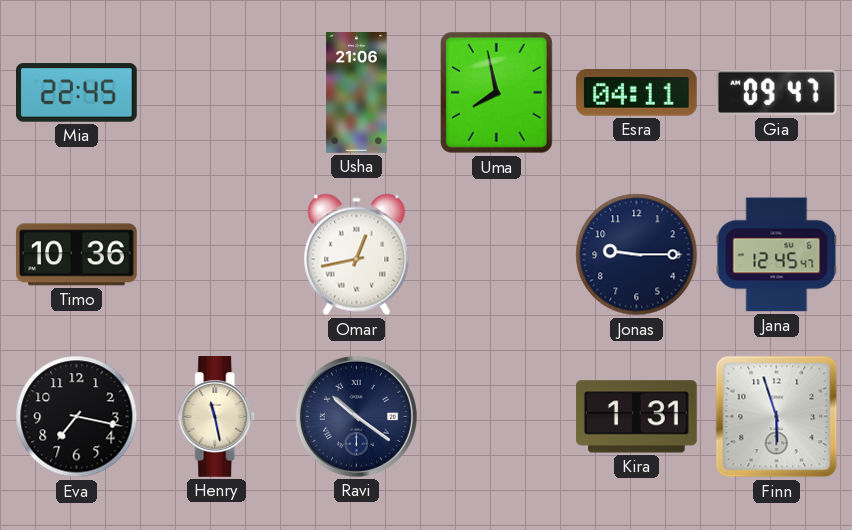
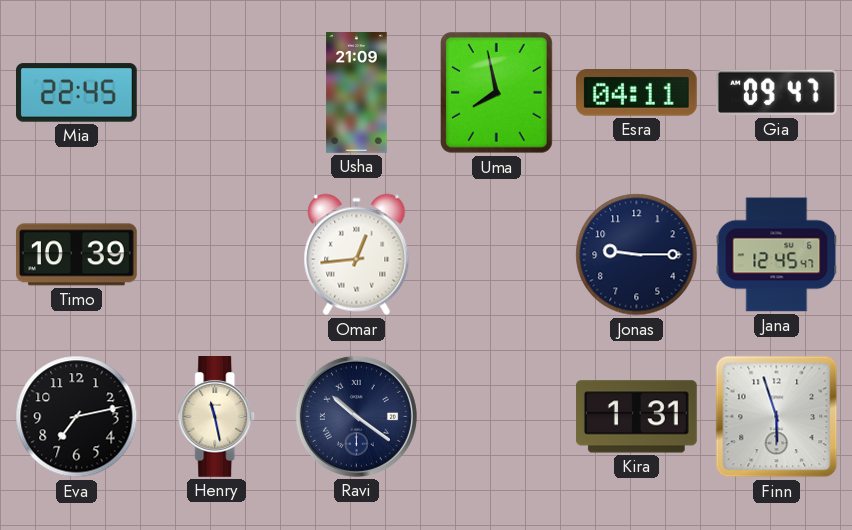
Usha: 21:06 -> 21:09
Timo: 10:36 -> 10:39
Omar: 12:43 -> 12:44
Eva: 7:17 -> 7:13
